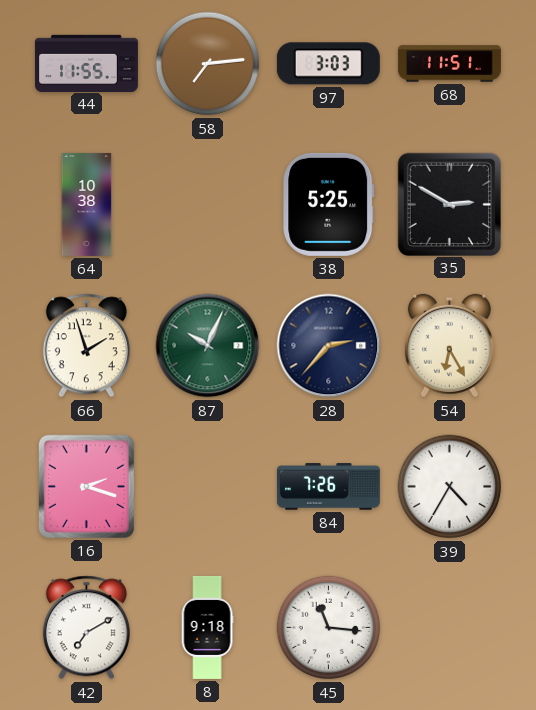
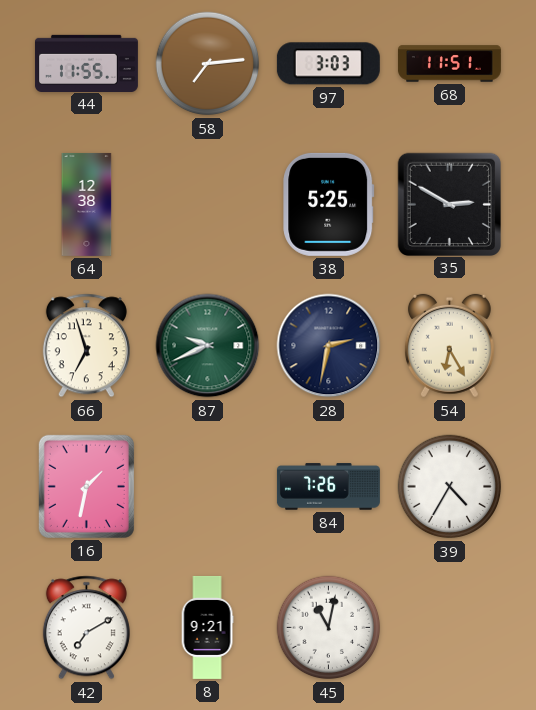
64: 10:38 -> 12:38
66: 1:57 -> 6:57
87: 10:04 -> 9:41
28: 2:37 -> 2:32
16: 2:18 -> 1:32
8: 9:18 -> 9:21
45: 11:16 -> 11:02
